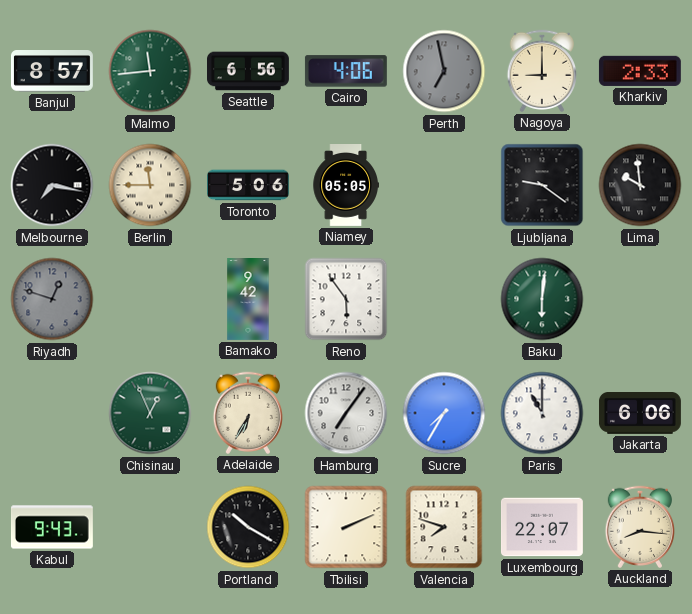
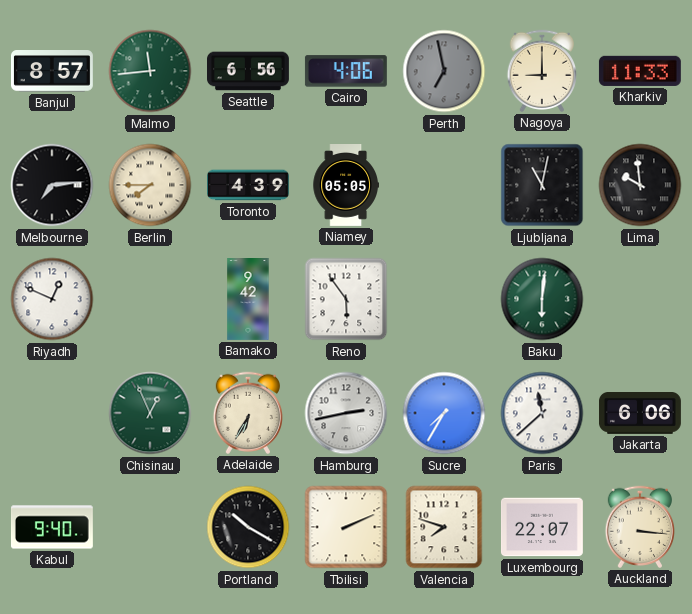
Kharkiv: 2:33 -> 11:33
Melbourne: 7:17 -> 7:14
Berlin: 11:45 -> 7:45
Toronto: 5:06 -> 4:39
Ljubljana: 9:21 -> 11:02
Riyadh: 12:48 -> 12:49
Riyadh dial: grey -> white
Hamburg: 7:06 -> 2:43
Paris: 11:00 -> 11:38
Kabul: 9:43 -> 9:40
Auckland: 8:16 -> 3:16
